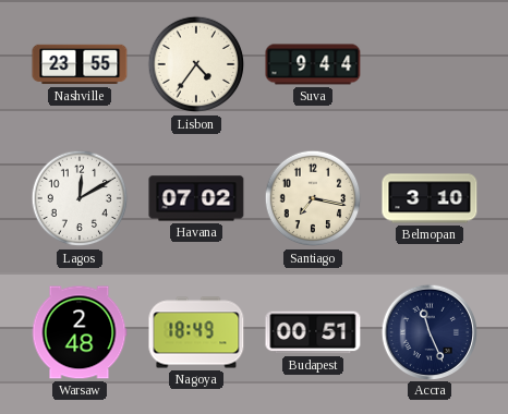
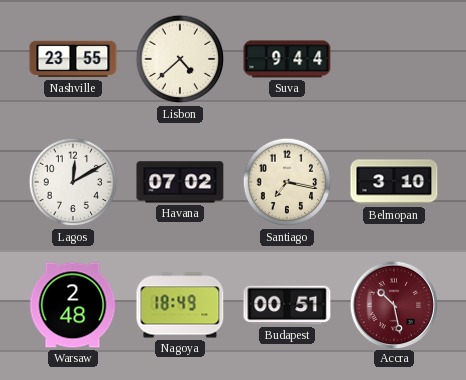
Lisbon: 4:36 -> 4:38
Accra: 11:26 -> 10:28
Accra dial: navy -> burgundy
